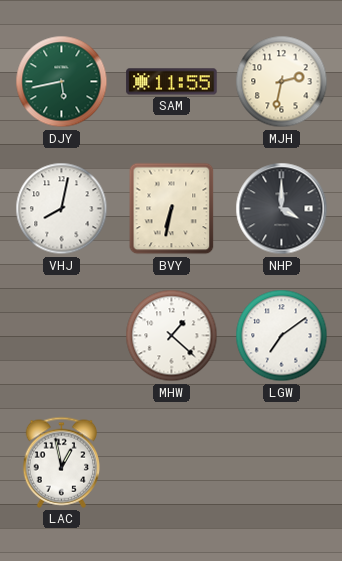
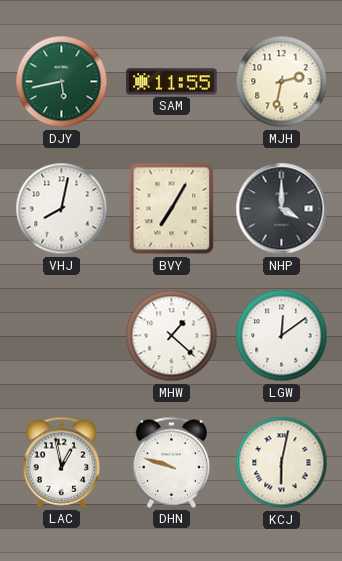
BVY: 6:32 -> 7:05
LGW: 7:09 -> 12:09
DHN: none -> 9:48
KCJ: none -> 6:02
